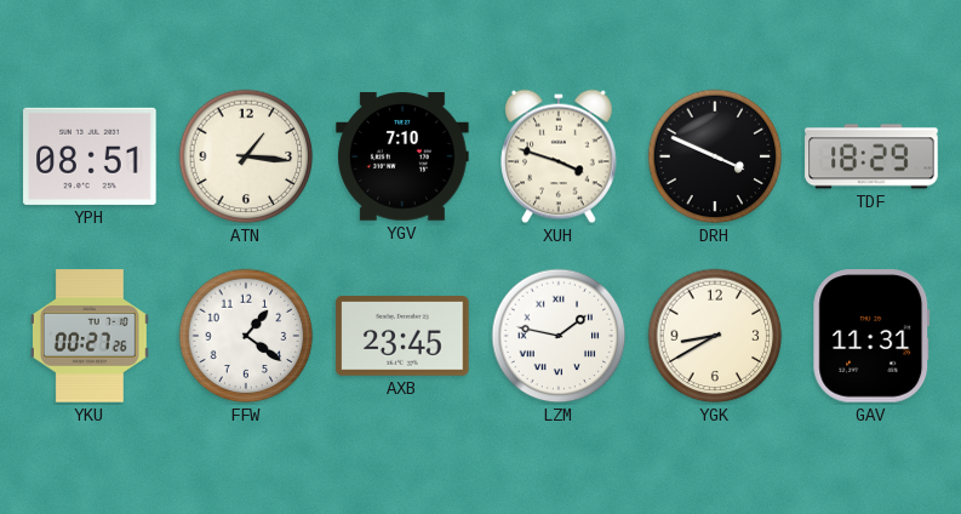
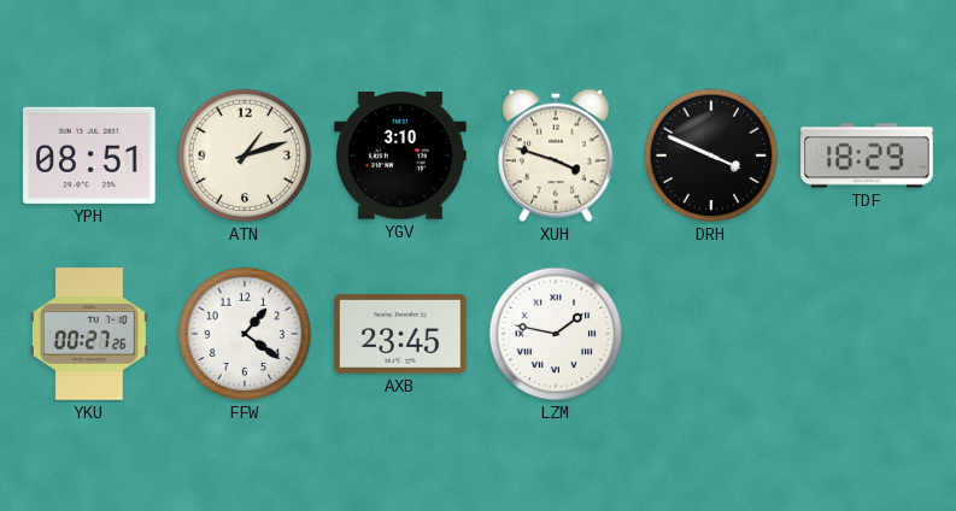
ATN: 1:16 -> 1:12
YGV: 7:10 -> 3:10
YGK: 8:40 -> none
GAV: 11:31 -> none
